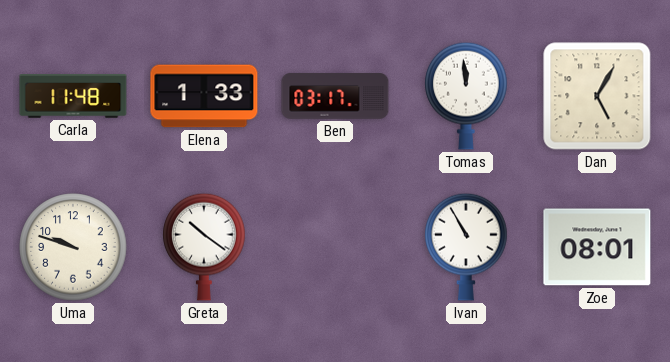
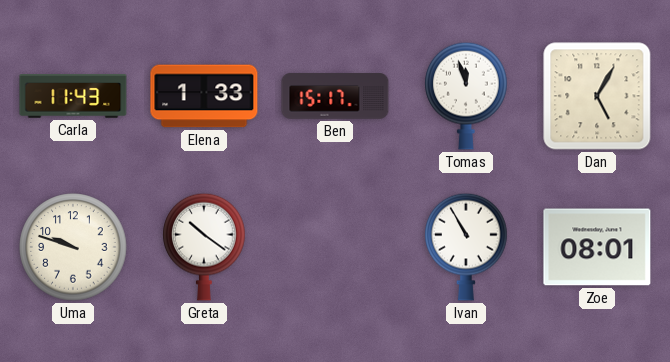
Carla: 11:48 -> 11:43
Ben: 03:17 -> 15:17
Tomas: 11:59 -> 11:57
